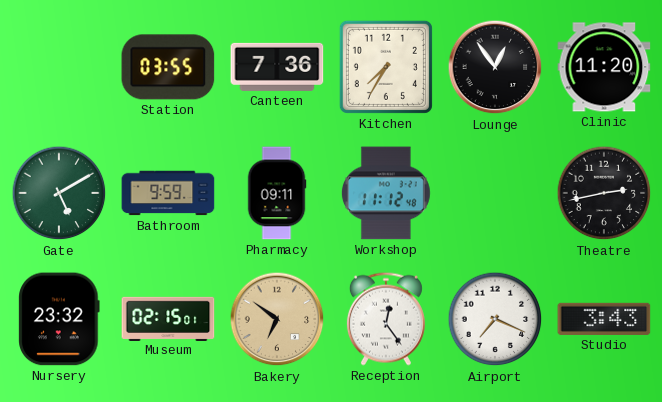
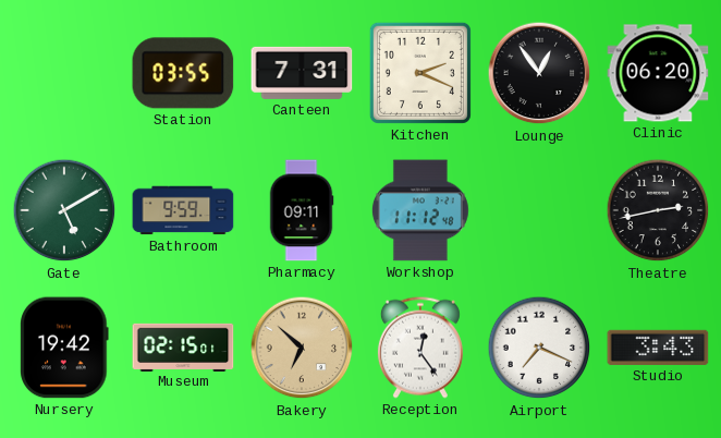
Canteen: 7:36 -> 7:31
Kitchen: 7:35 -> 2:19
Clinic: 11:20 -> 06:20
Nursery: 23:32 -> 19:42
Bakery: 6:51 -> 6:52
